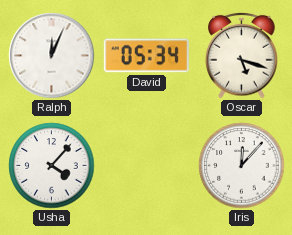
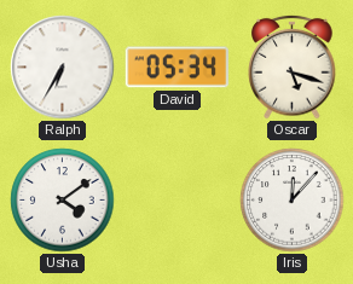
Ralph: 12:04 -> 6:35
Usha: 4:07 -> 4:09
